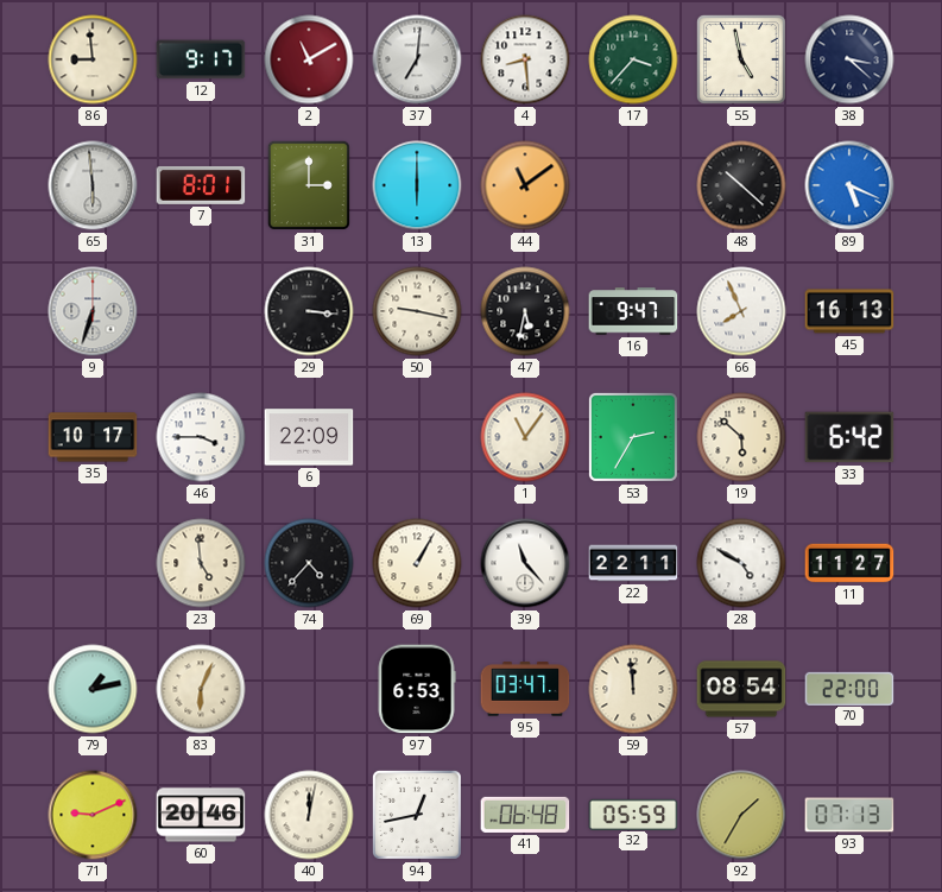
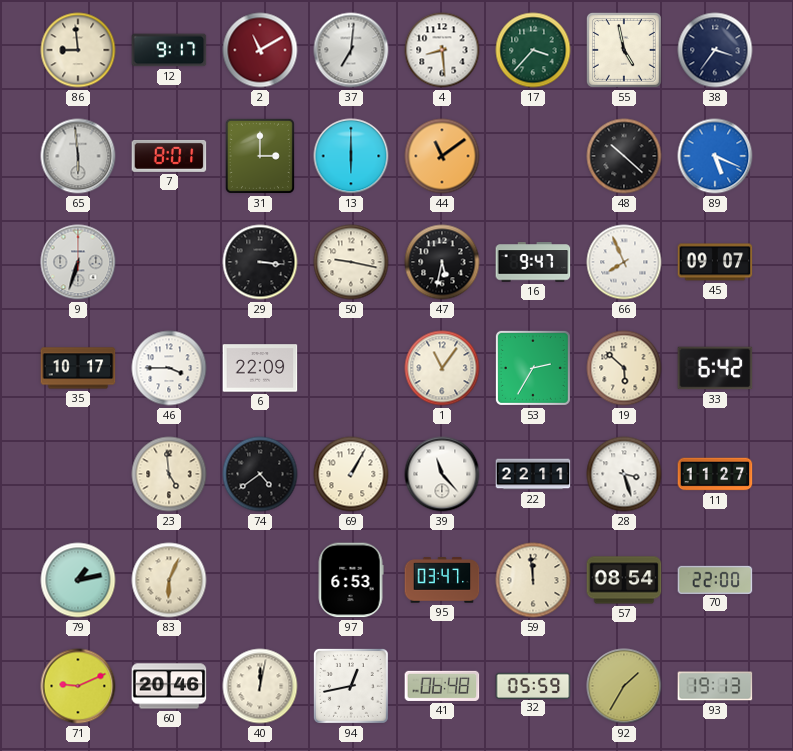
38: 3:22 -> 3:36
45: 16:13 -> 09:07
74: 4:37 -> 4:39
28: 4:50 -> 3:27
93: 07:13 -> 19:13
